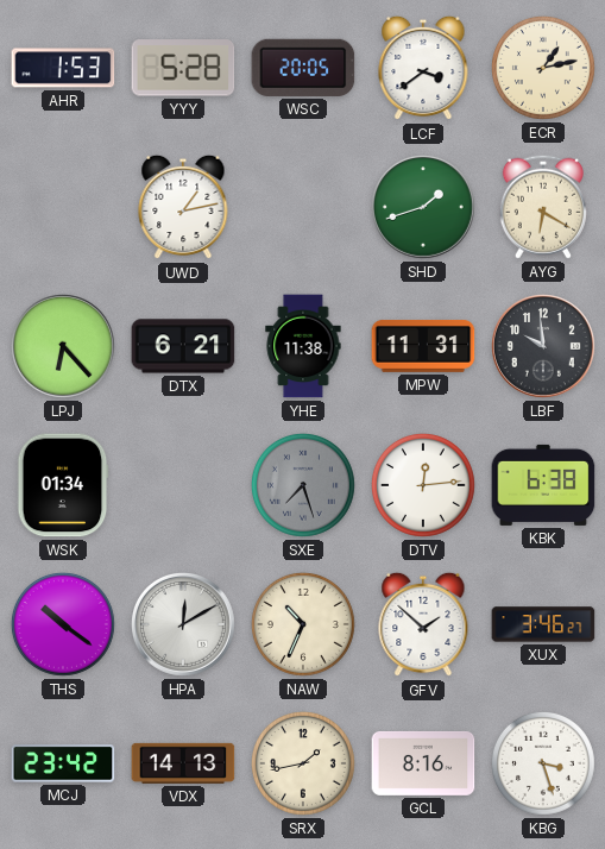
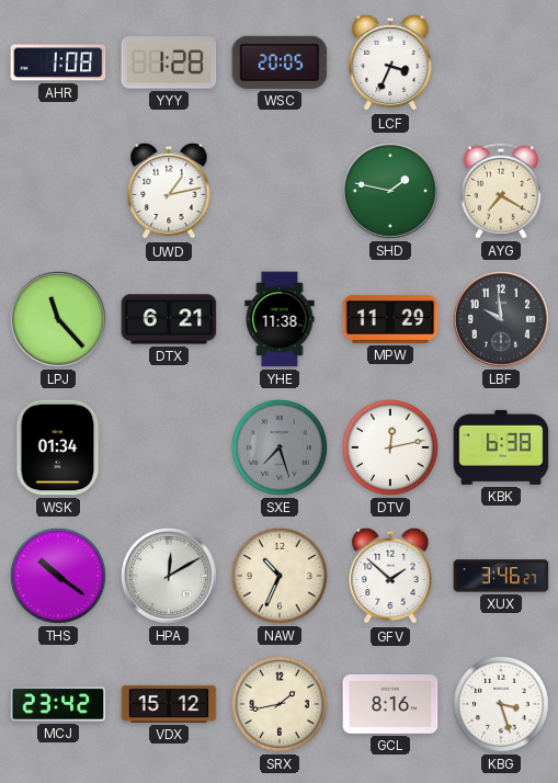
AHR: 1:53 -> 1:08
YYY: 5:28 -> 1:28
LCF: 3:39 -> 3:34
ECR: 1:13 -> none
SHD: 1:42 -> 1:47
AYG: 6:20 -> 7:20
LPJ: 6:23 -> 11:23
MPW: 11:31 -> 11:29
DTV: 12:14 -> 12:13
VDX: 14:13 -> 15:12
